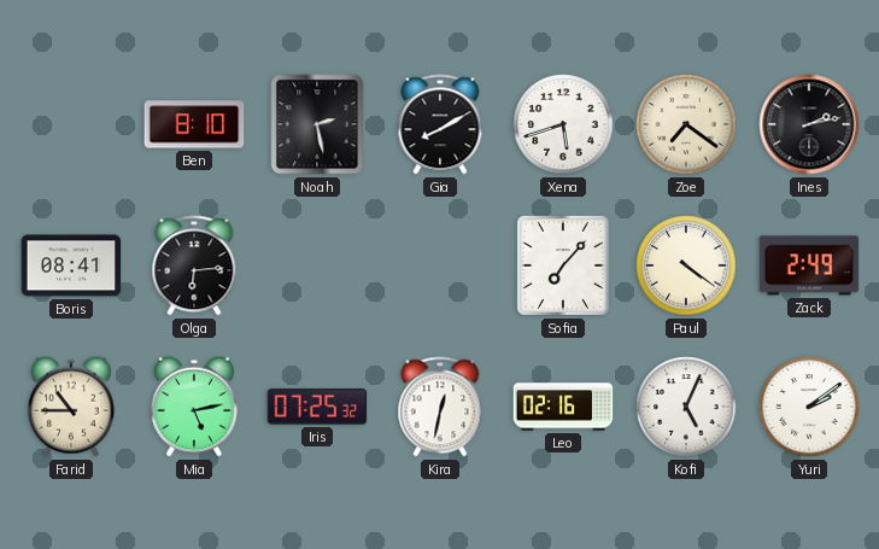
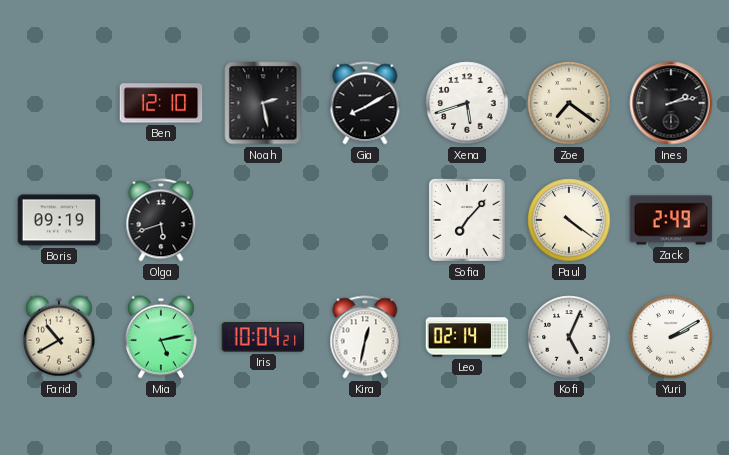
Ben: 8:10 -> 12:10
Boris: 08:41 -> 09:19
Olga: 6:14 -> 5:42
Farid: 10:45 -> 10:40
Iris: 07:25 -> 10:04
Leo: 02:16 -> 02:14
Yuri: 2:09 -> 2:10
